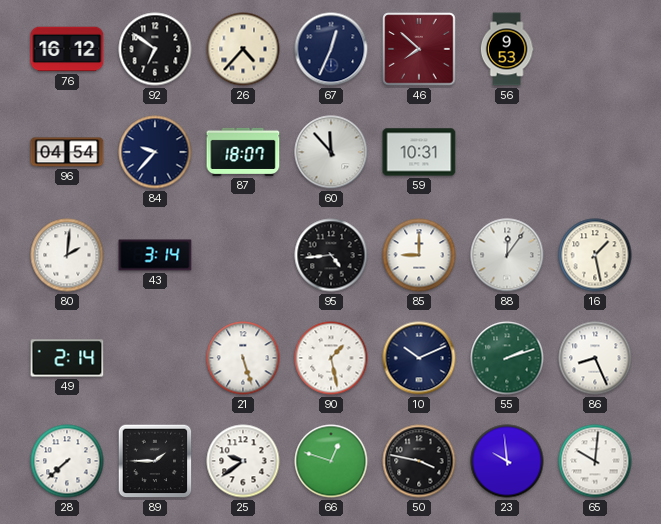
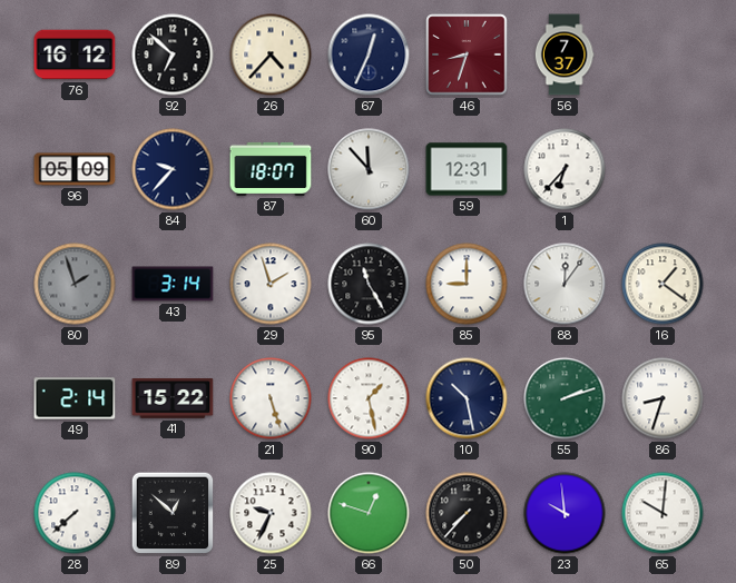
92: 6:51 -> 6:52
46: 7:52 -> 8:33
56: 9:53 -> 7:37
96: 04:54 -> 05:09
59: 10:31 -> 12:31
1: none -> 6:37
80: 2:01 -> 1:57
80 dial: white -> grey
29: none -> 1:57
95: 4:44 -> 11:25
16: 1:28 -> 1:21
41: none -> 15:22
10: 10:11 -> 10:28
86: 8:26 -> 8:33
89: 1:45 -> 12:52
25: 9:39 -> 9:34
50: 3:47 -> 7:37
